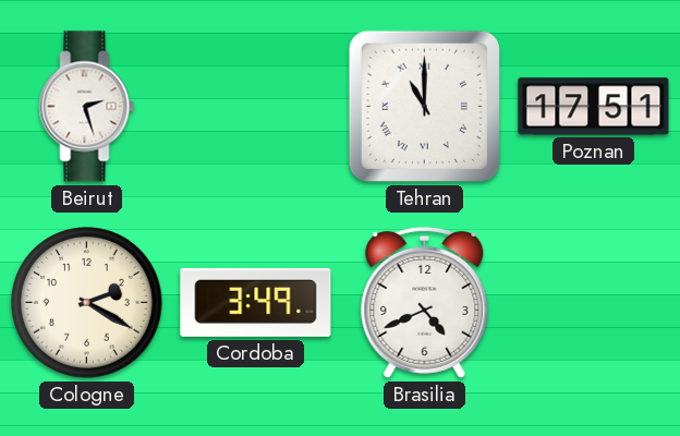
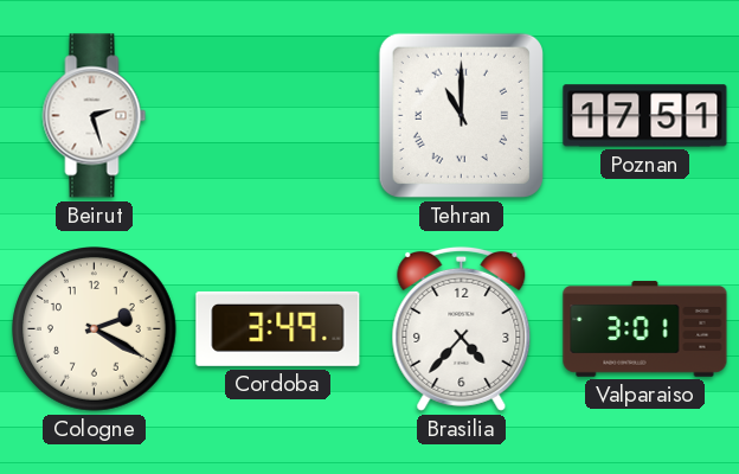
Brasilia: 4:41 -> 4:37
Valparaiso: none -> 3:01
